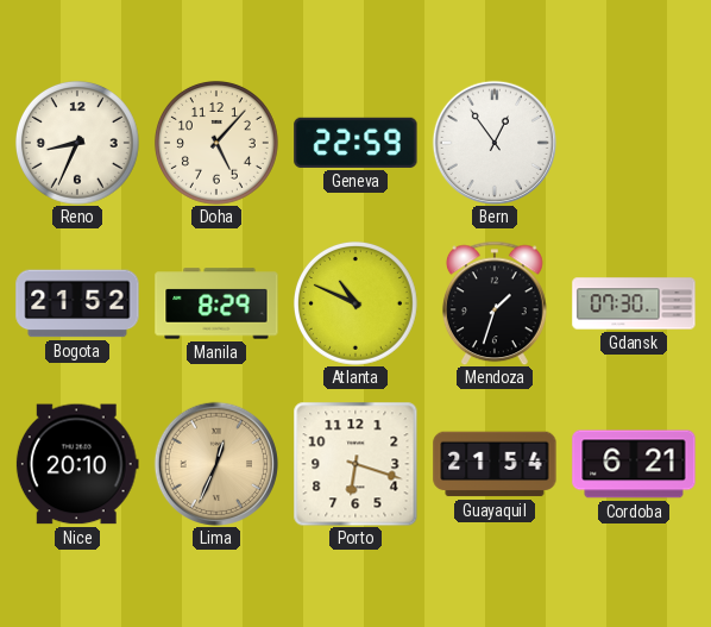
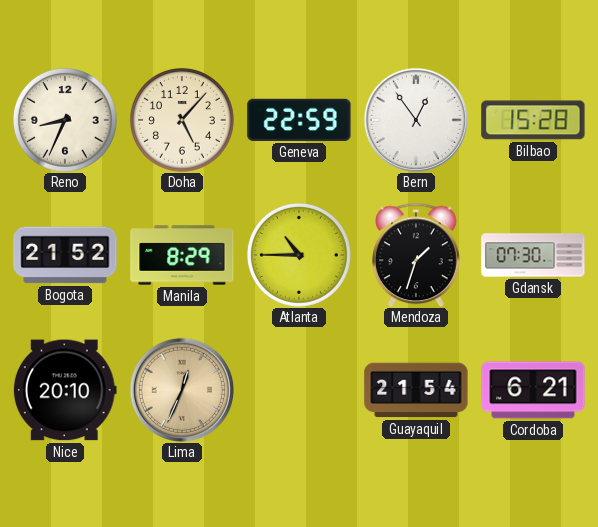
Bilbao: none -> 15:28
Atlanta: 10:49 -> 10:45
Porto: 6:18 -> none
